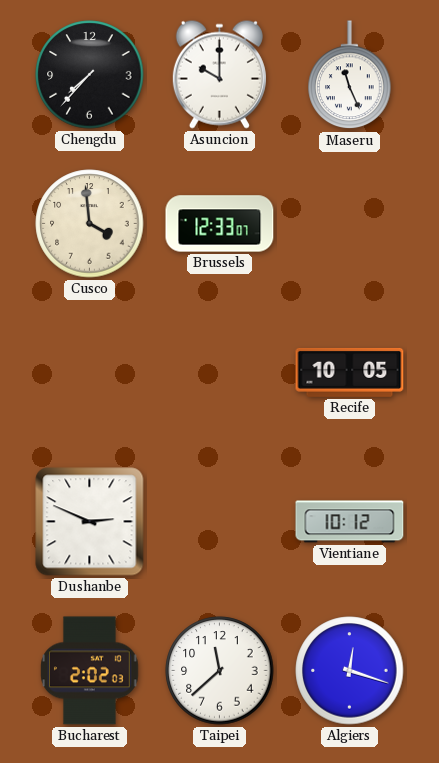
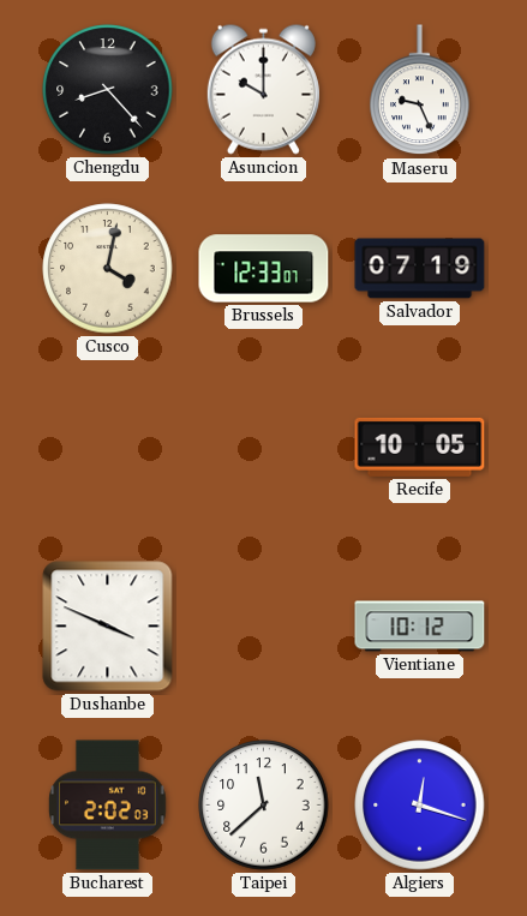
Chengdu: 7:37 -> 8:23
Maseru: 11:26 -> 9:26
Cusco: 3:59 -> 4:02
Salvador: none -> 07:19
Dushanbe: 2:49 -> 3:49
